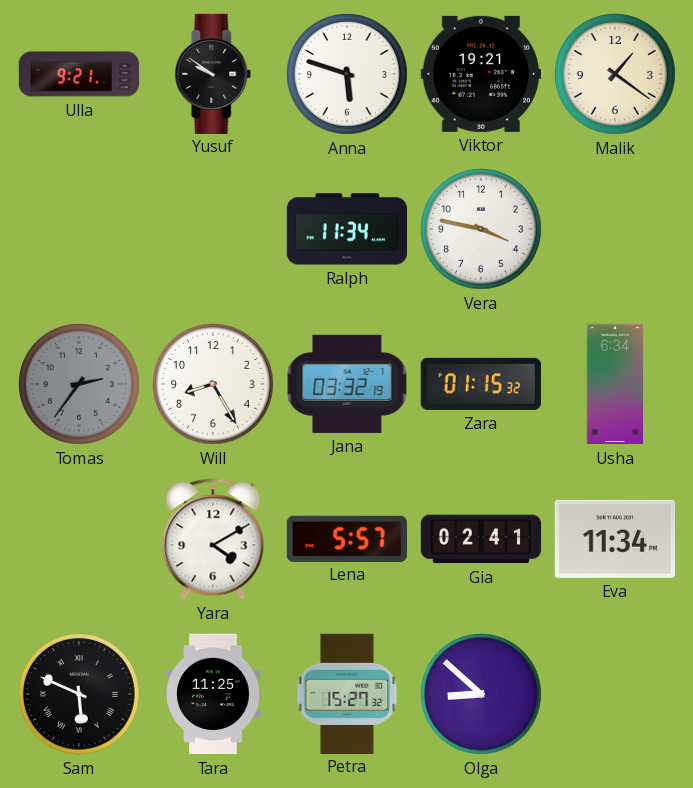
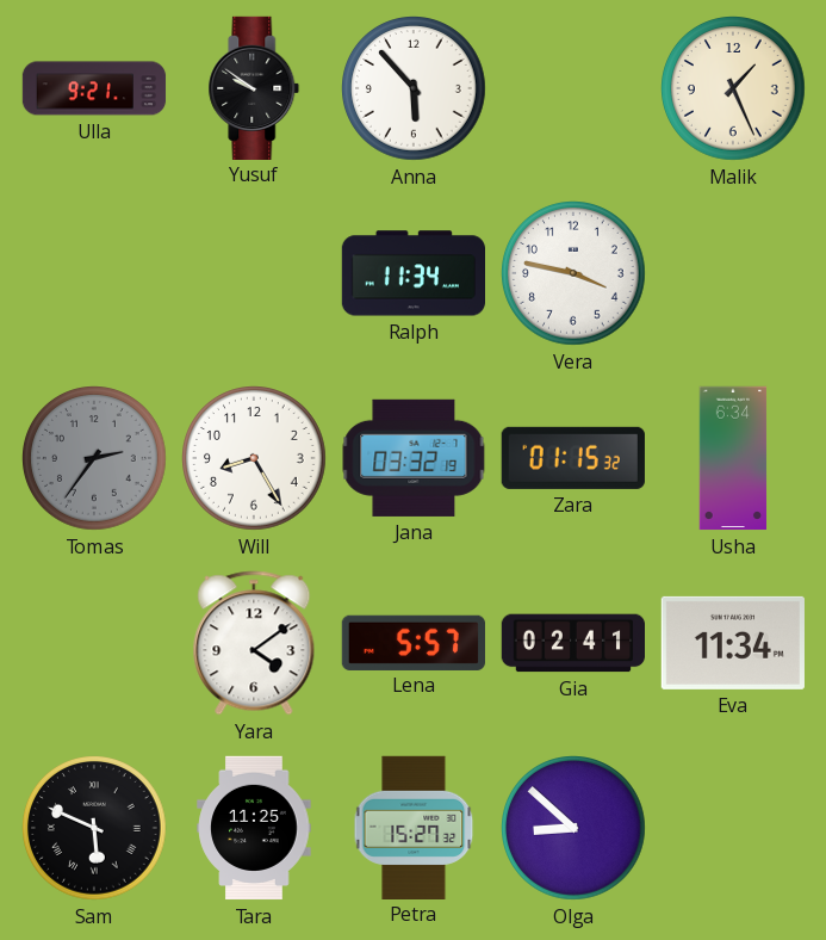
Anna: 5:48 -> 5:53
Viktor: 19:21 -> none
Malik: 1:21 -> 1:26
Yara: 4:10 -> 4:09
